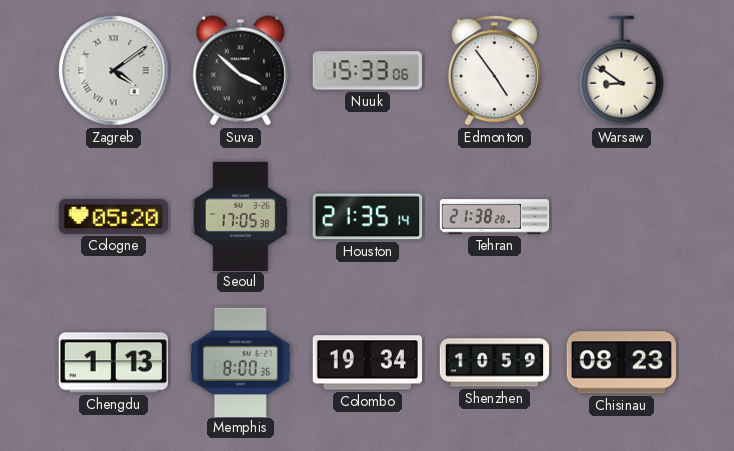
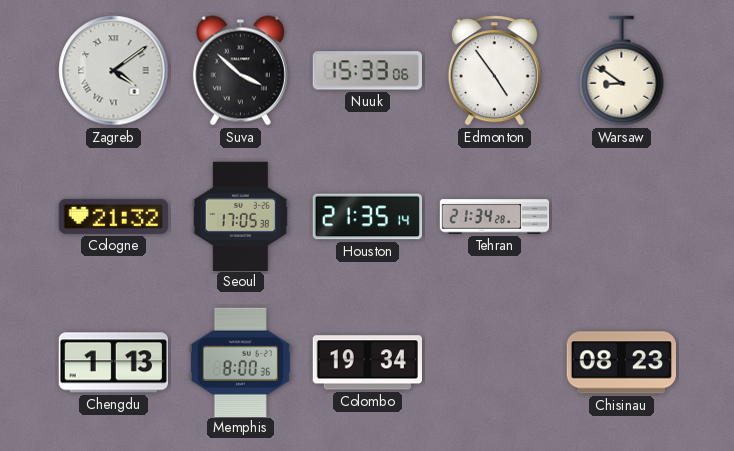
Cologne: 05:20 -> 21:32
Tehran: 21:38 -> 21:34
Shenzhen: 10:59 -> none
